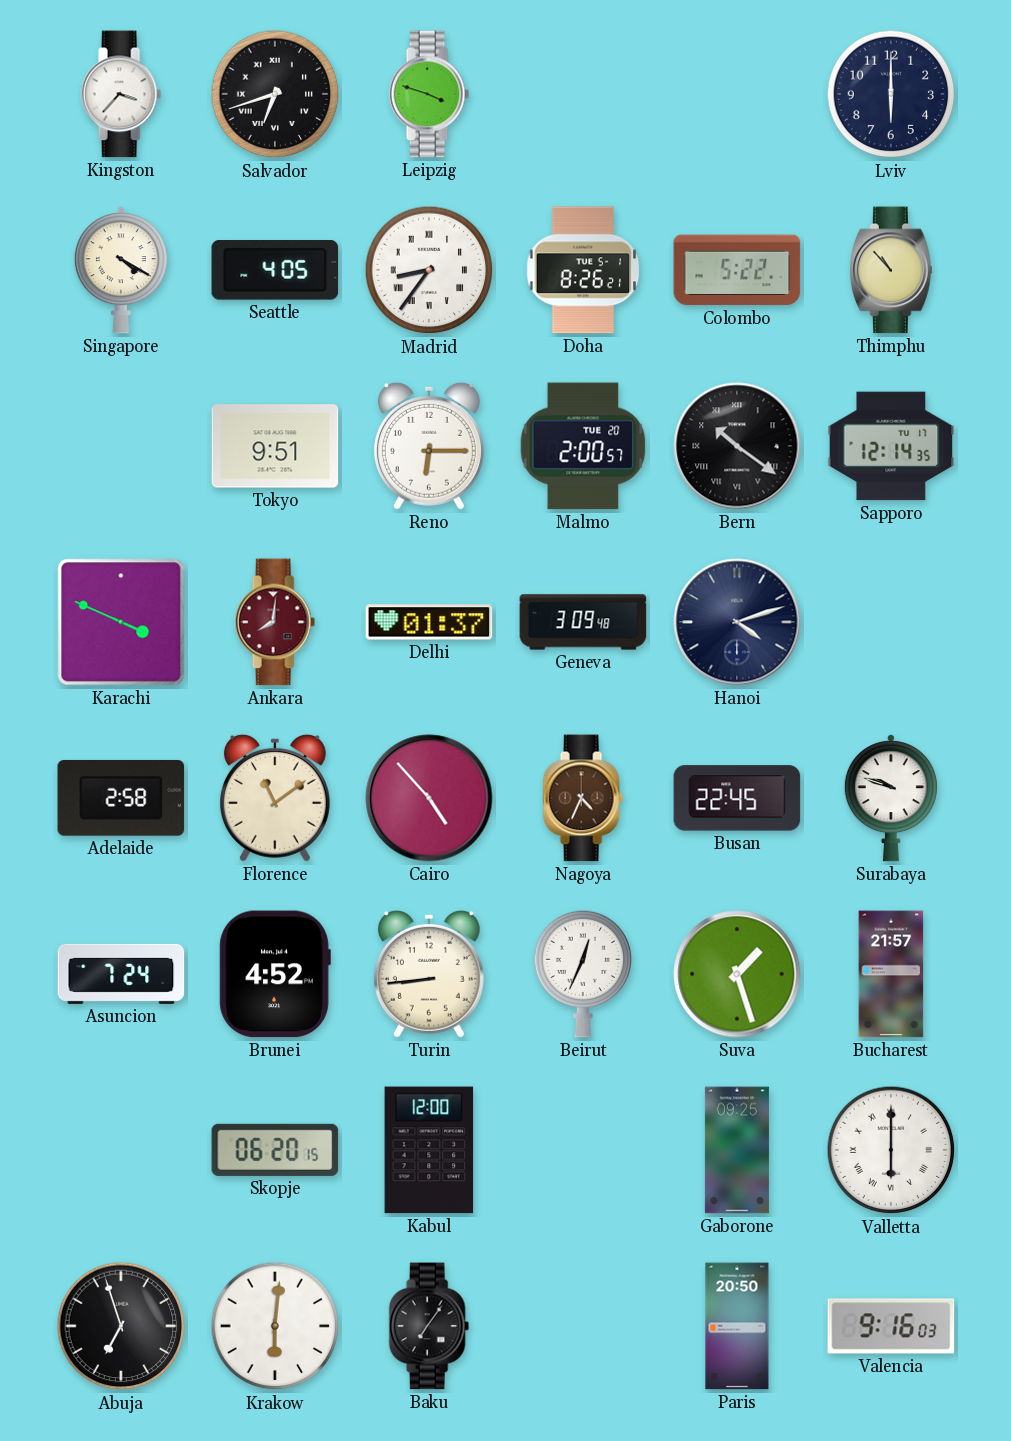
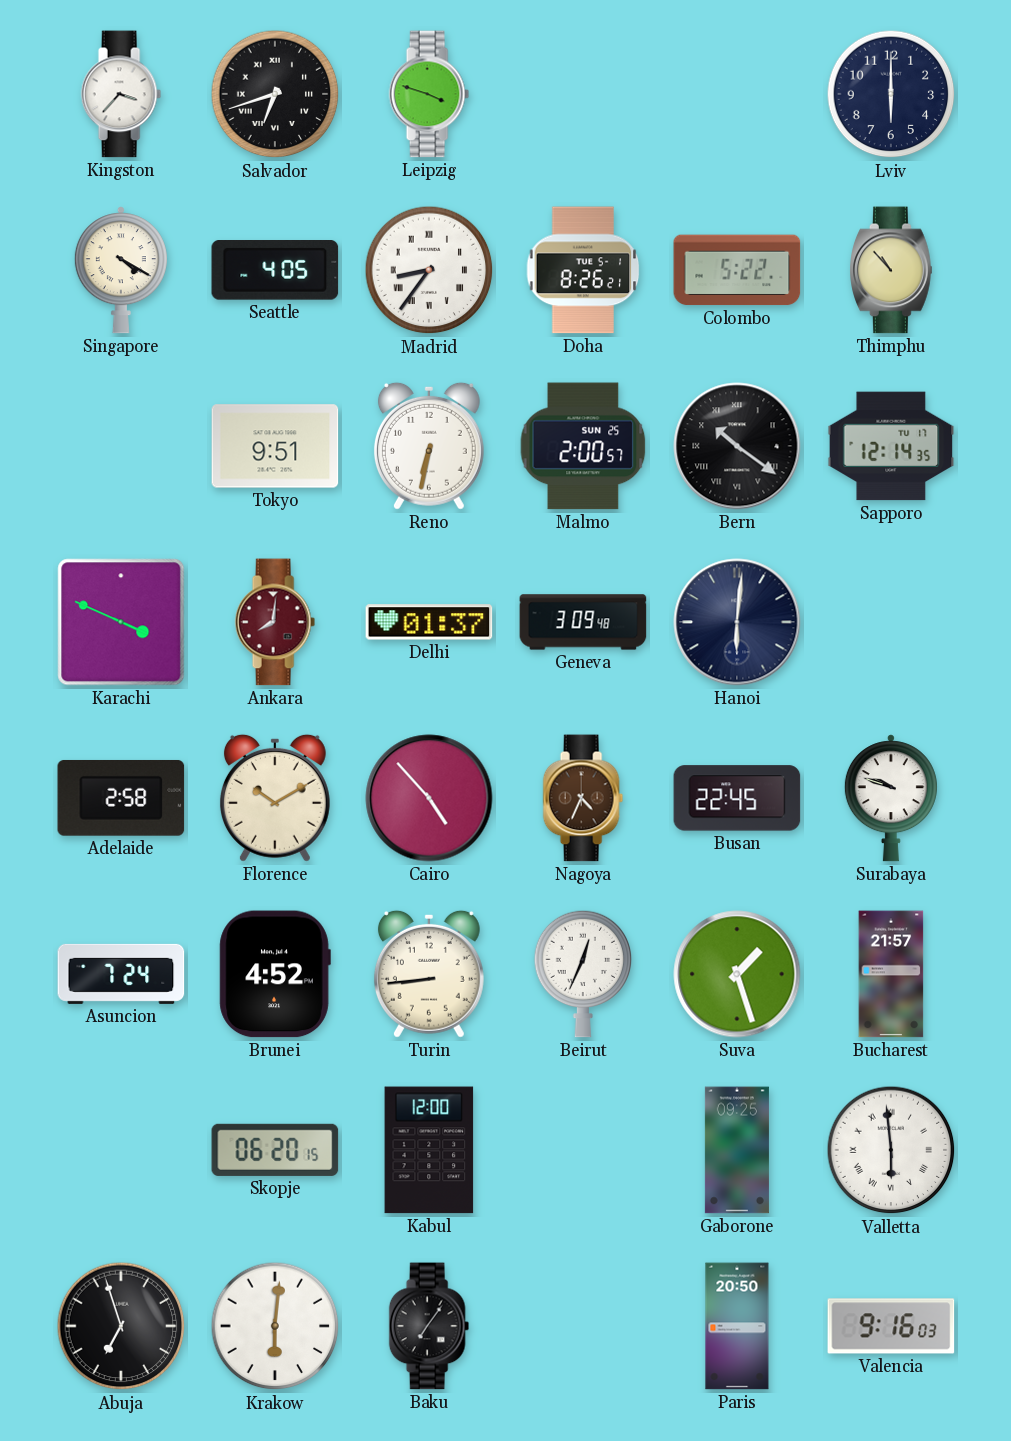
Reno: 6:15 -> 6:32
Malmo date: TUE 20 -> SUN 25
Hanoi: 4:12 -> 6:01
Florence: 11:09 -> 10:10
Valletta: 6:00 -> 5:59
